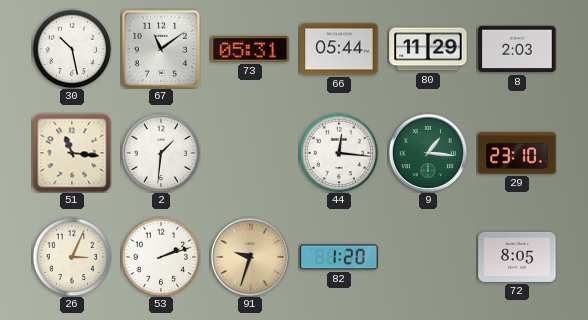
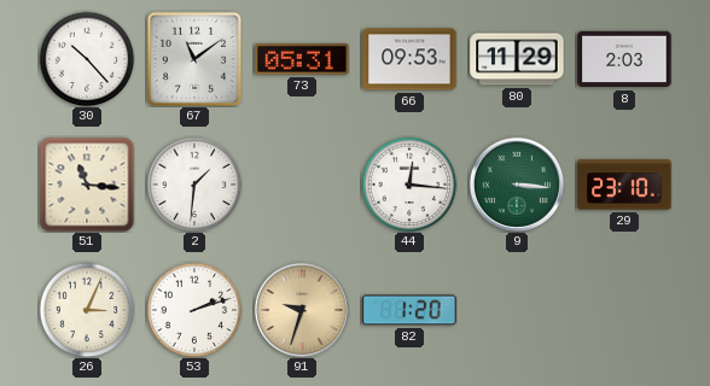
30: 10:28 -> 10:23
66: 05:44 -> 09:53
9: 1:16 -> 3:16
72: 8:05 -> none
